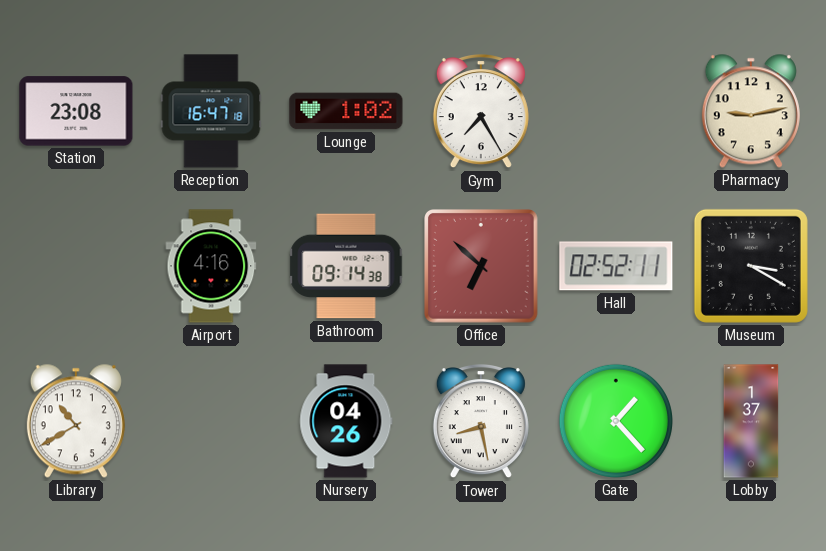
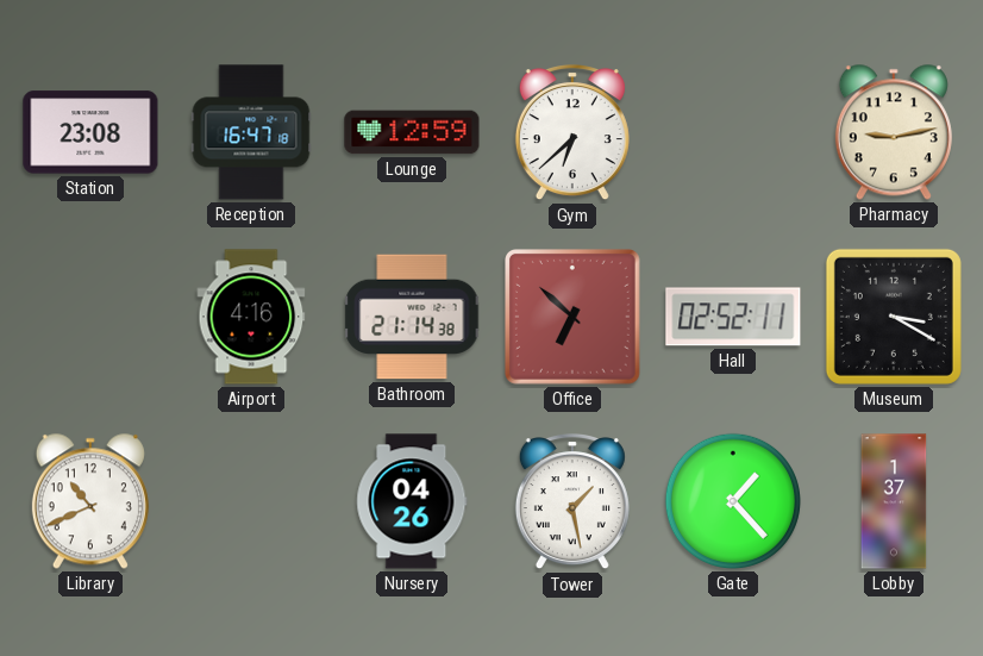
Lounge: 1:02 -> 12:59
Gym: 7:25 -> 6:38
Bathroom: 09:14 -> 21:14
Library: 10:40 -> 10:41
Tower: 8:28 -> 1:28
